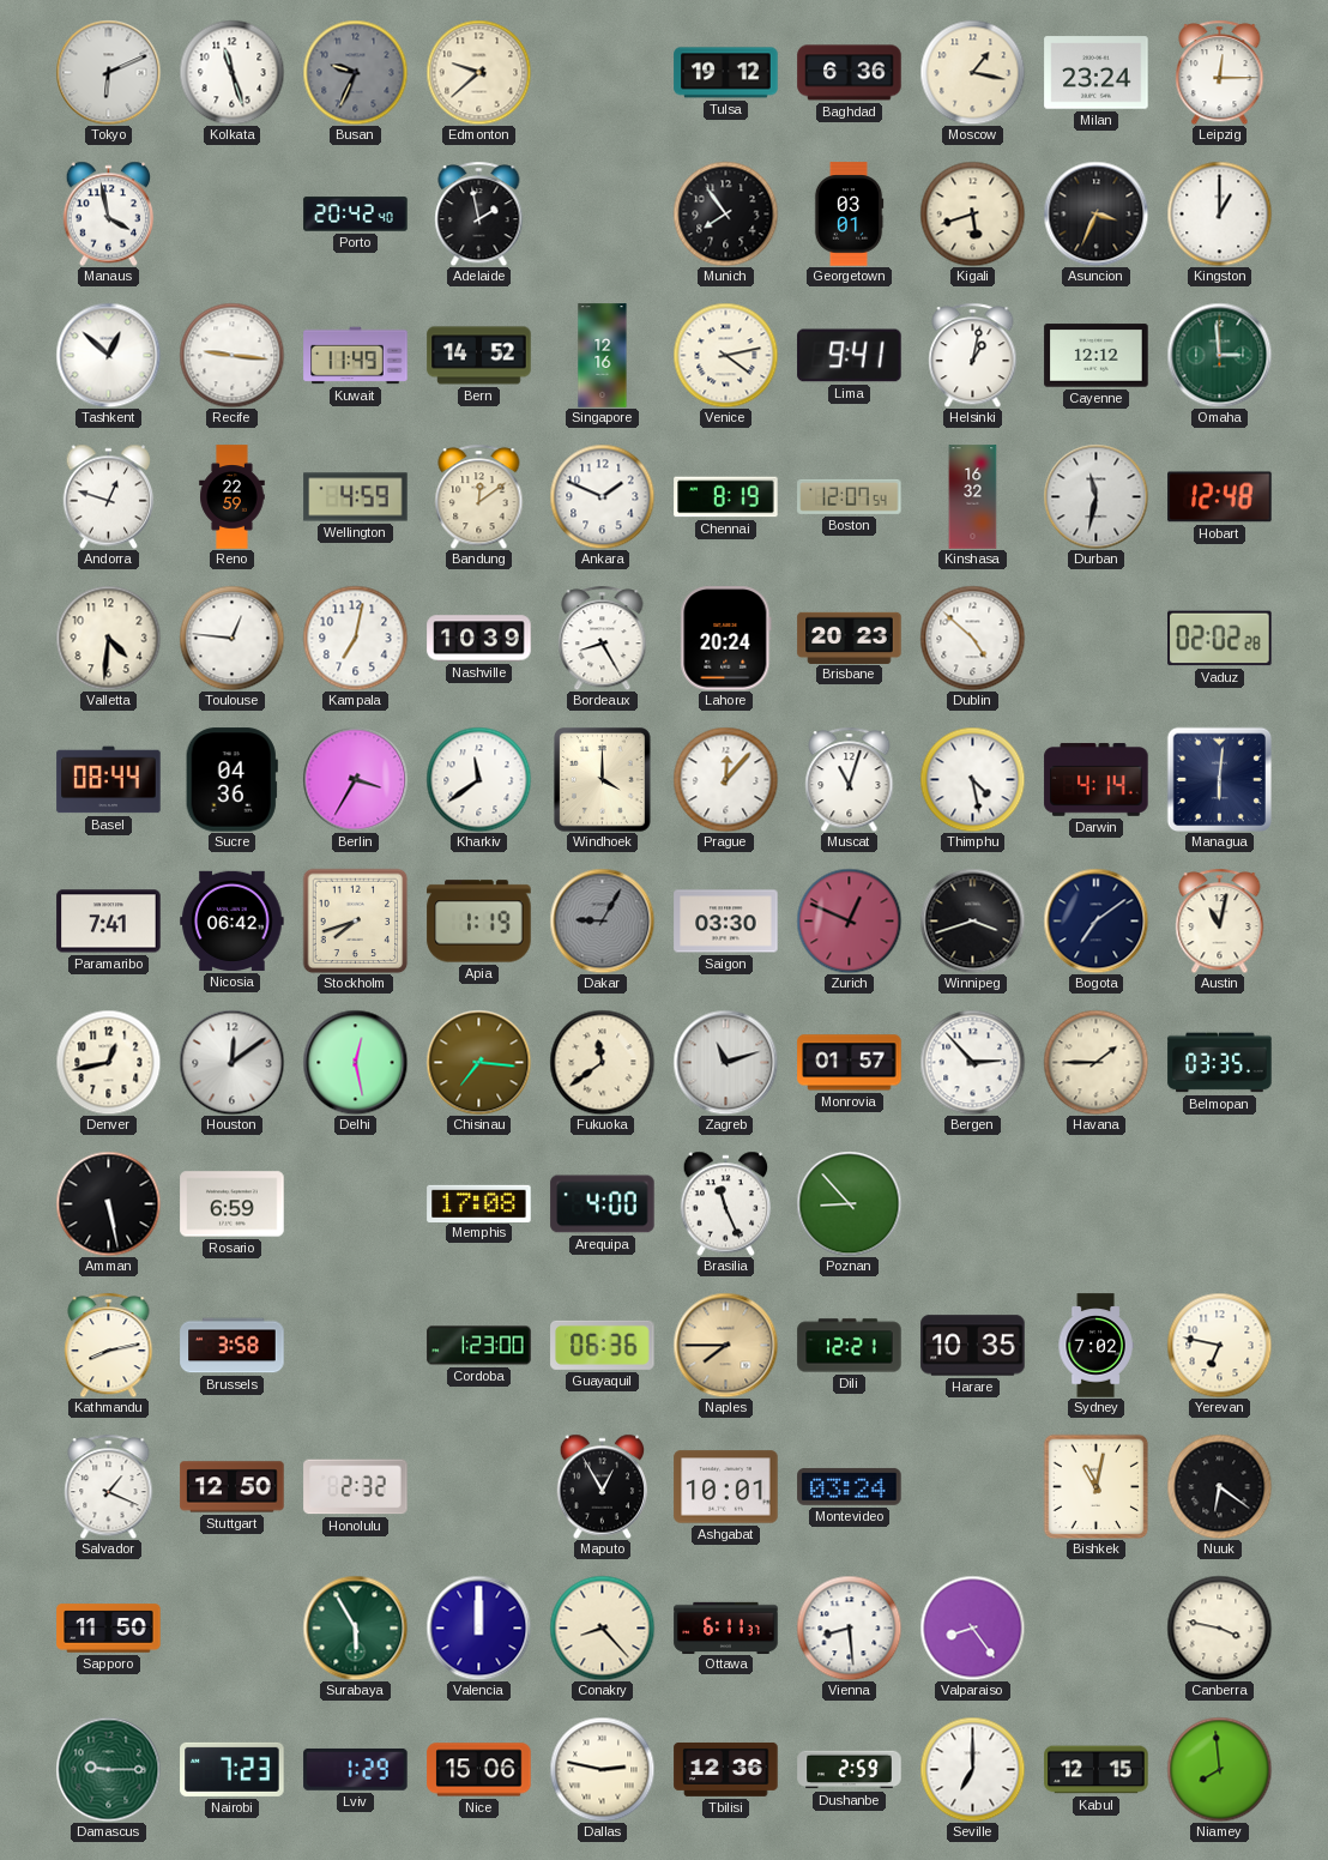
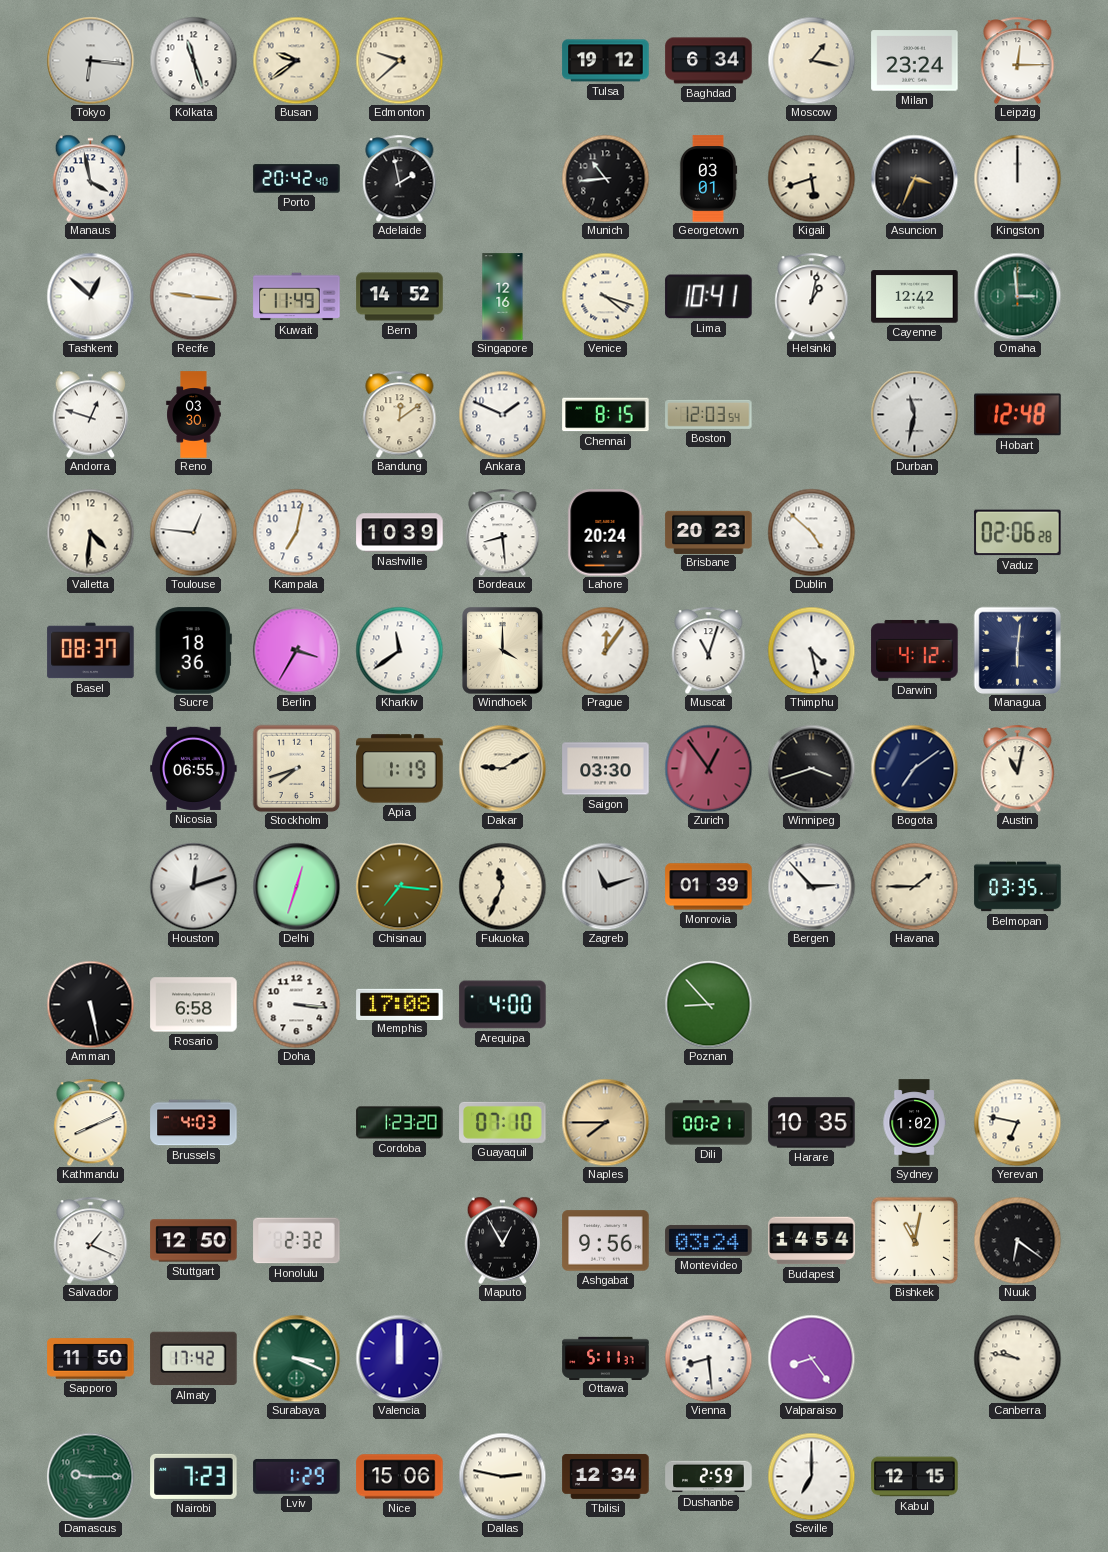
Tokyo: 6:11 -> 6:16
Busan: 9:34 -> 9:39
Busan dial: grey -> cream
Baghdad: 6:36 -> 6:34
Munich: 7:54 -> 10:44
Kingston: 1:00 -> 12:00
Venice: 4:13 -> 4:18
Lima: 9:41 -> 10:41
Cayenne: 12:12 -> 12:42
Reno: 22:59 -> 03:30
Wellington: 4:59 -> none
Chennai: 8:19 -> 8:15
Boston: 12:07 -> 12:03
Kinshasa: 16:32 -> none
Bordeaux: 8:25 -> 8:29
Vaduz: 02:02 -> 02:06
Basel: 08:44 -> 08:37
Sucre: 04:36 -> 18:36
Prague: 12:07 -> 12:06
Darwin: 4:14 -> 4:12
Paramaribo: 7:41 -> none
Nicosia: 06:42 -> 06:55
Dakar: 9:05 -> 9:10
Dakar dial: grey -> cream
Zurich: 12:49 -> 12:54
Denver: 12:43 -> none
Houston: 12:09 -> 12:12
Delhi: 12:28 -> 12:33
Fukuoka: 11:39 -> 11:34
Monrovia: 01:57 -> 01:39
Rosario: 6:59 -> 6:58
Doha: none -> 3:16
Brasilia: 11:26 -> none
Kathmandu: 8:13 -> 8:11
Brussels: 3:58 -> 4:03
Cordoba: 1:23:00 -> 1:23:20
Guayaquil: 06:36 -> 07:10
Dili: 12:21 -> 00:21
Sydney: 7:02 -> 1:02
Ashgabat: 10:01 -> 9:56
Budapest: none -> 14:54
Almaty: none -> 17:42
Surabaya: 5:55 -> 3:19
Conakry: 8:23 -> none
Ottawa: 6:11 -> 5:11
Canberra: 3:47 -> 9:47
Tbilisi: 12:36 -> 12:34
Niamey: 7:59 -> none
